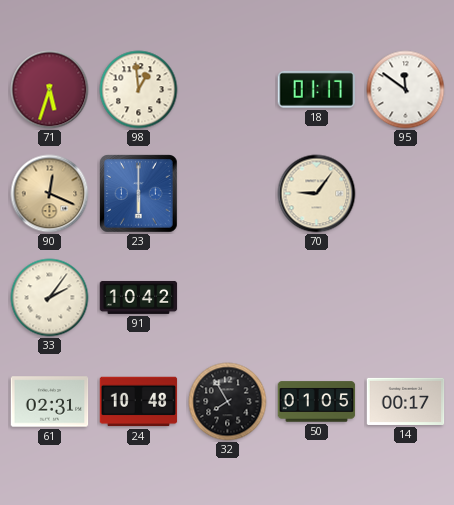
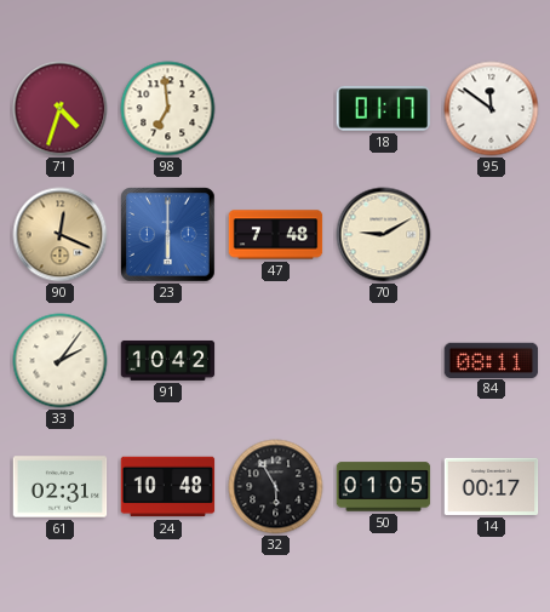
71: 5:33 -> 4:33
98: 12:59 -> 6:59
47: none -> 7:48
70: 9:06 -> 9:10
84: none -> 08:11
32: 7:55 -> 5:55
